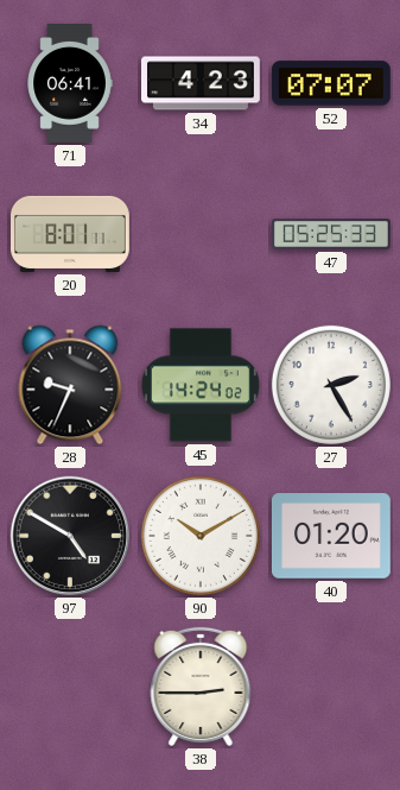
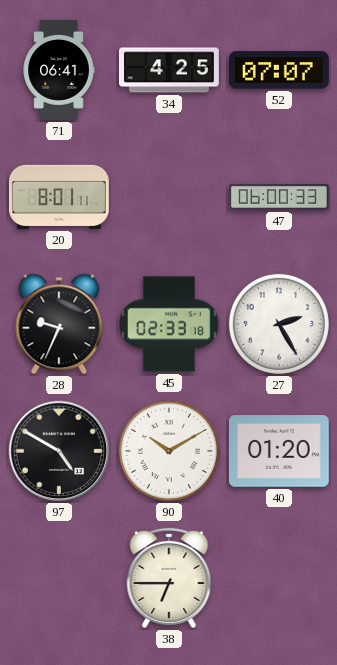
34: 4:23 -> 4:25
47: 05:25 -> 06:00
45: 14:24 -> 02:33
38: 2:45 -> 6:45
